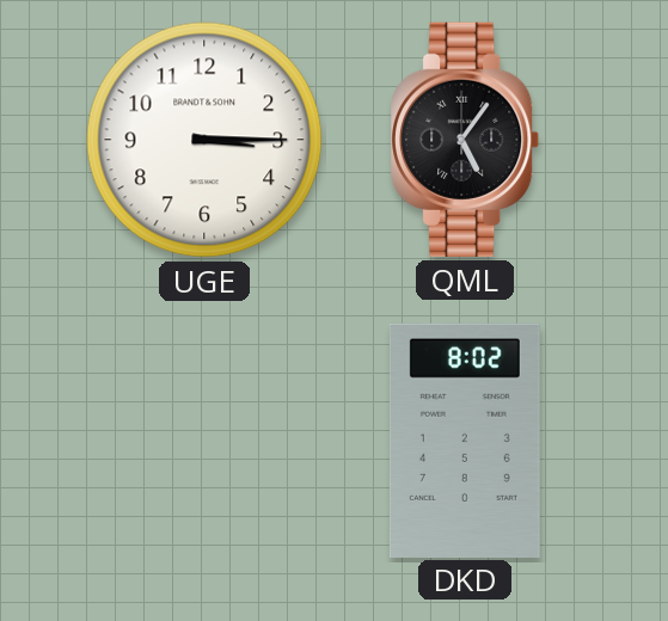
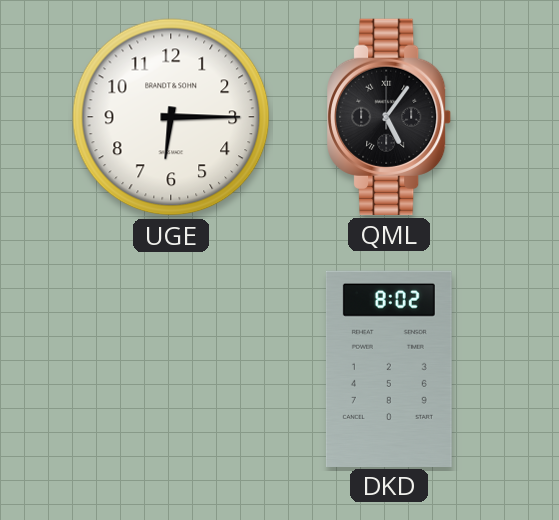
UGE: 3:15 -> 6:15
